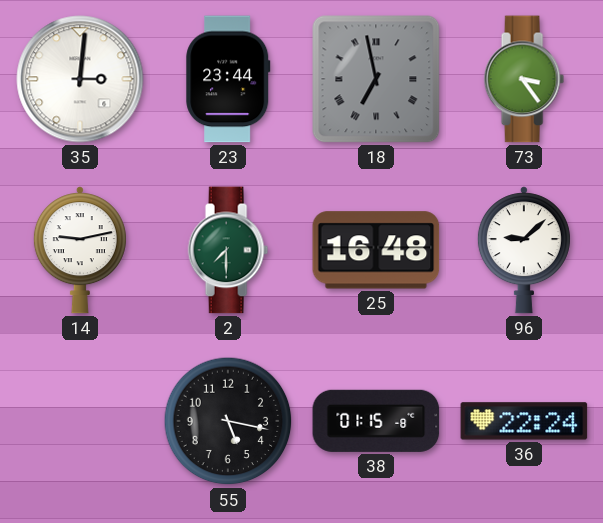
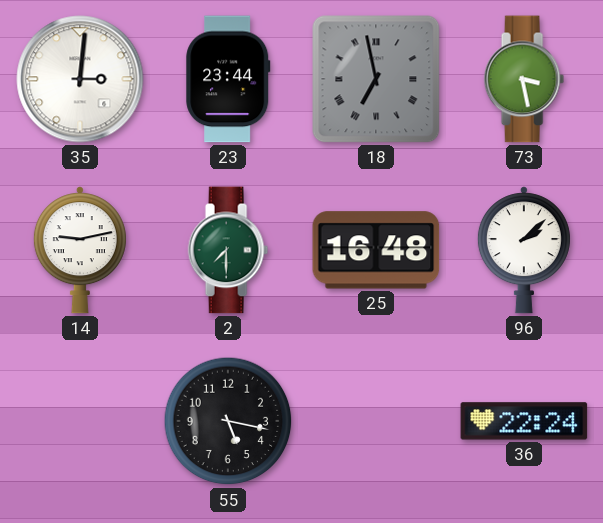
73: 3:24 -> 3:28
96: 9:08 -> 2:08
38: 01:15 -> none
